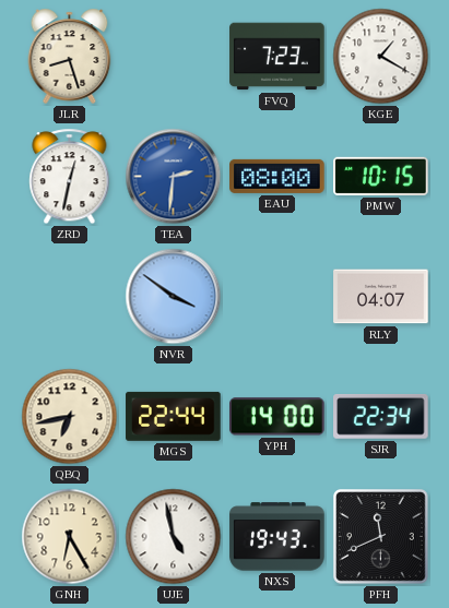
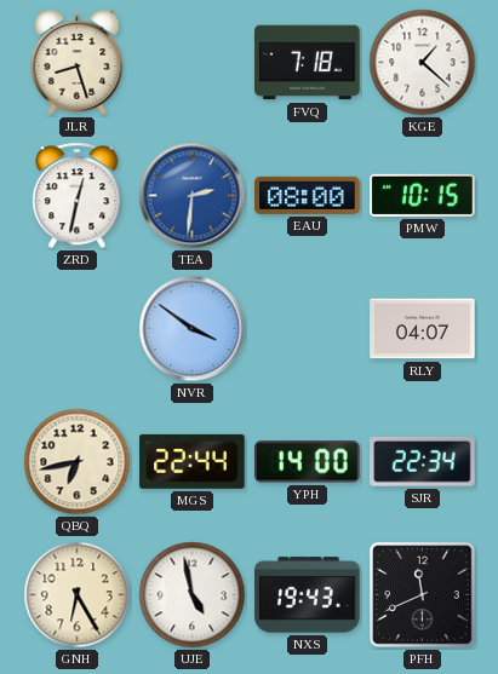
FVQ: 7:23 -> 7:18
KGE: 1:20 -> 1:22
